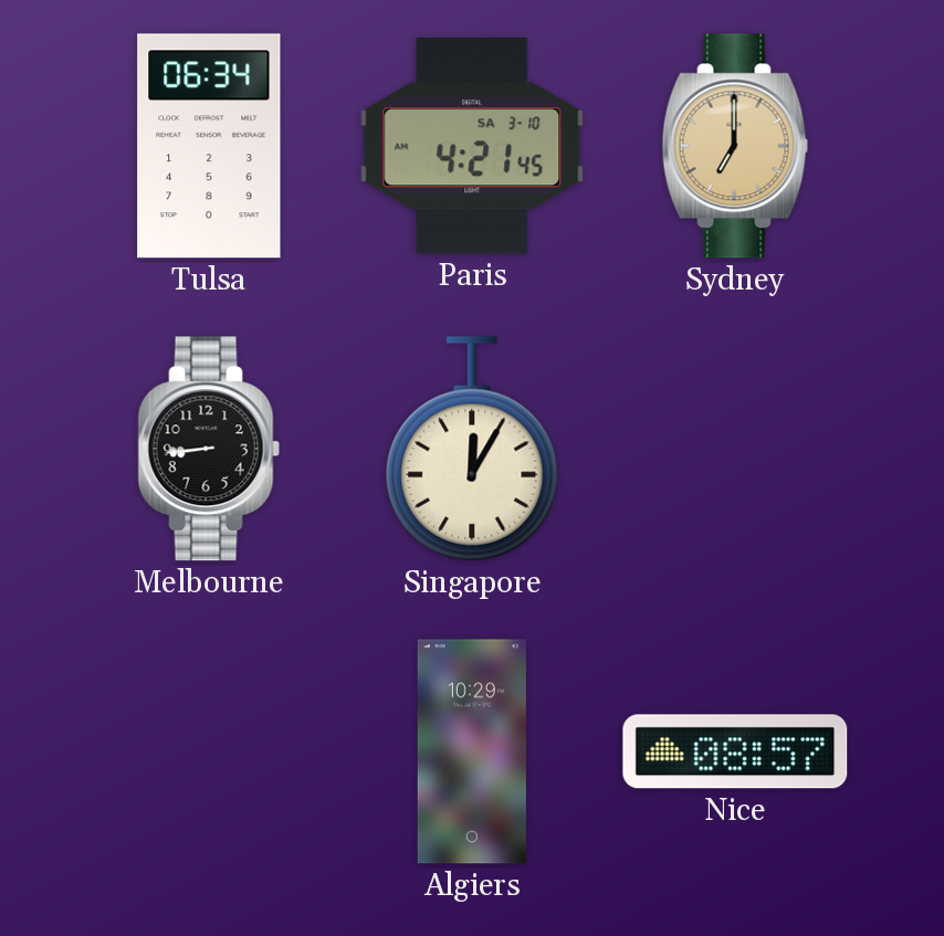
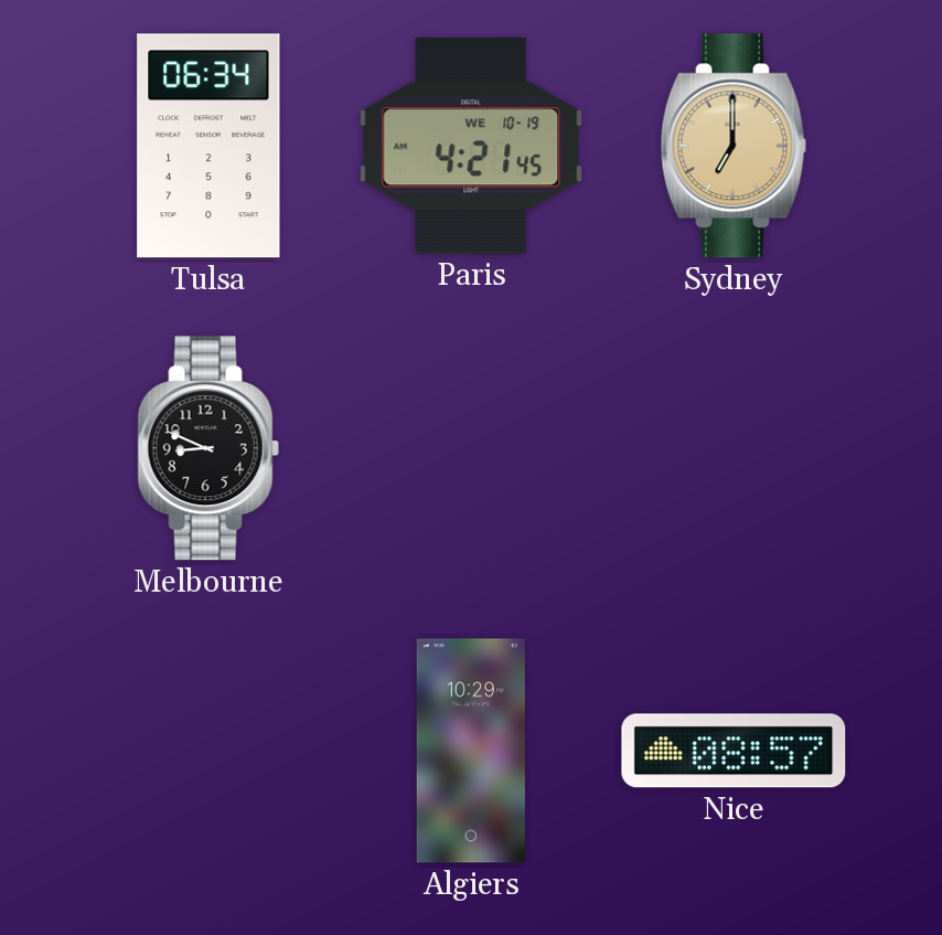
Paris date: SA 3-10 -> WE 10-19
Melbourne: 8:44 -> 8:49
Singapore: 12:05 -> none
